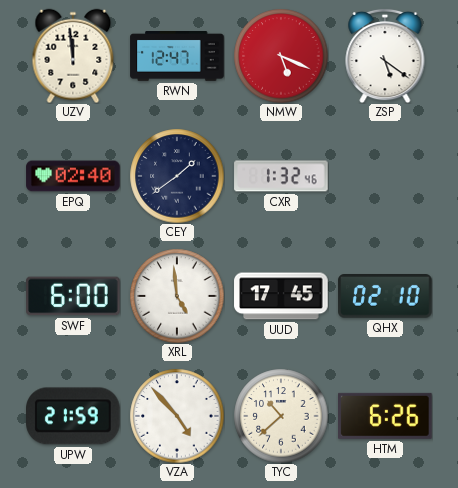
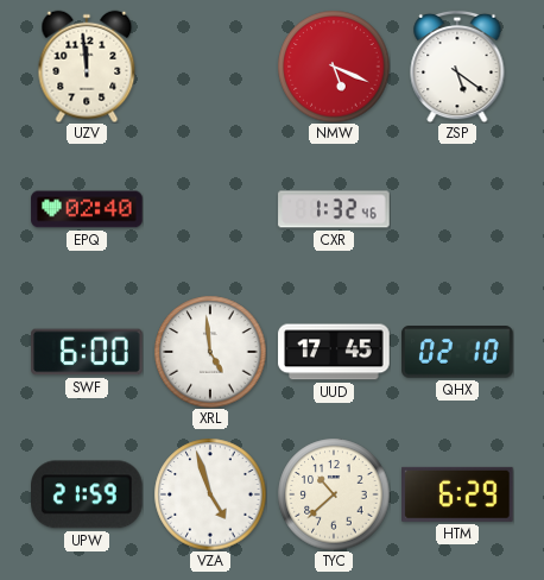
RWN: 12:47 -> none
CEY: 1:39 -> none
VZA: 4:53 -> 4:57
HTM: 6:26 -> 6:29
